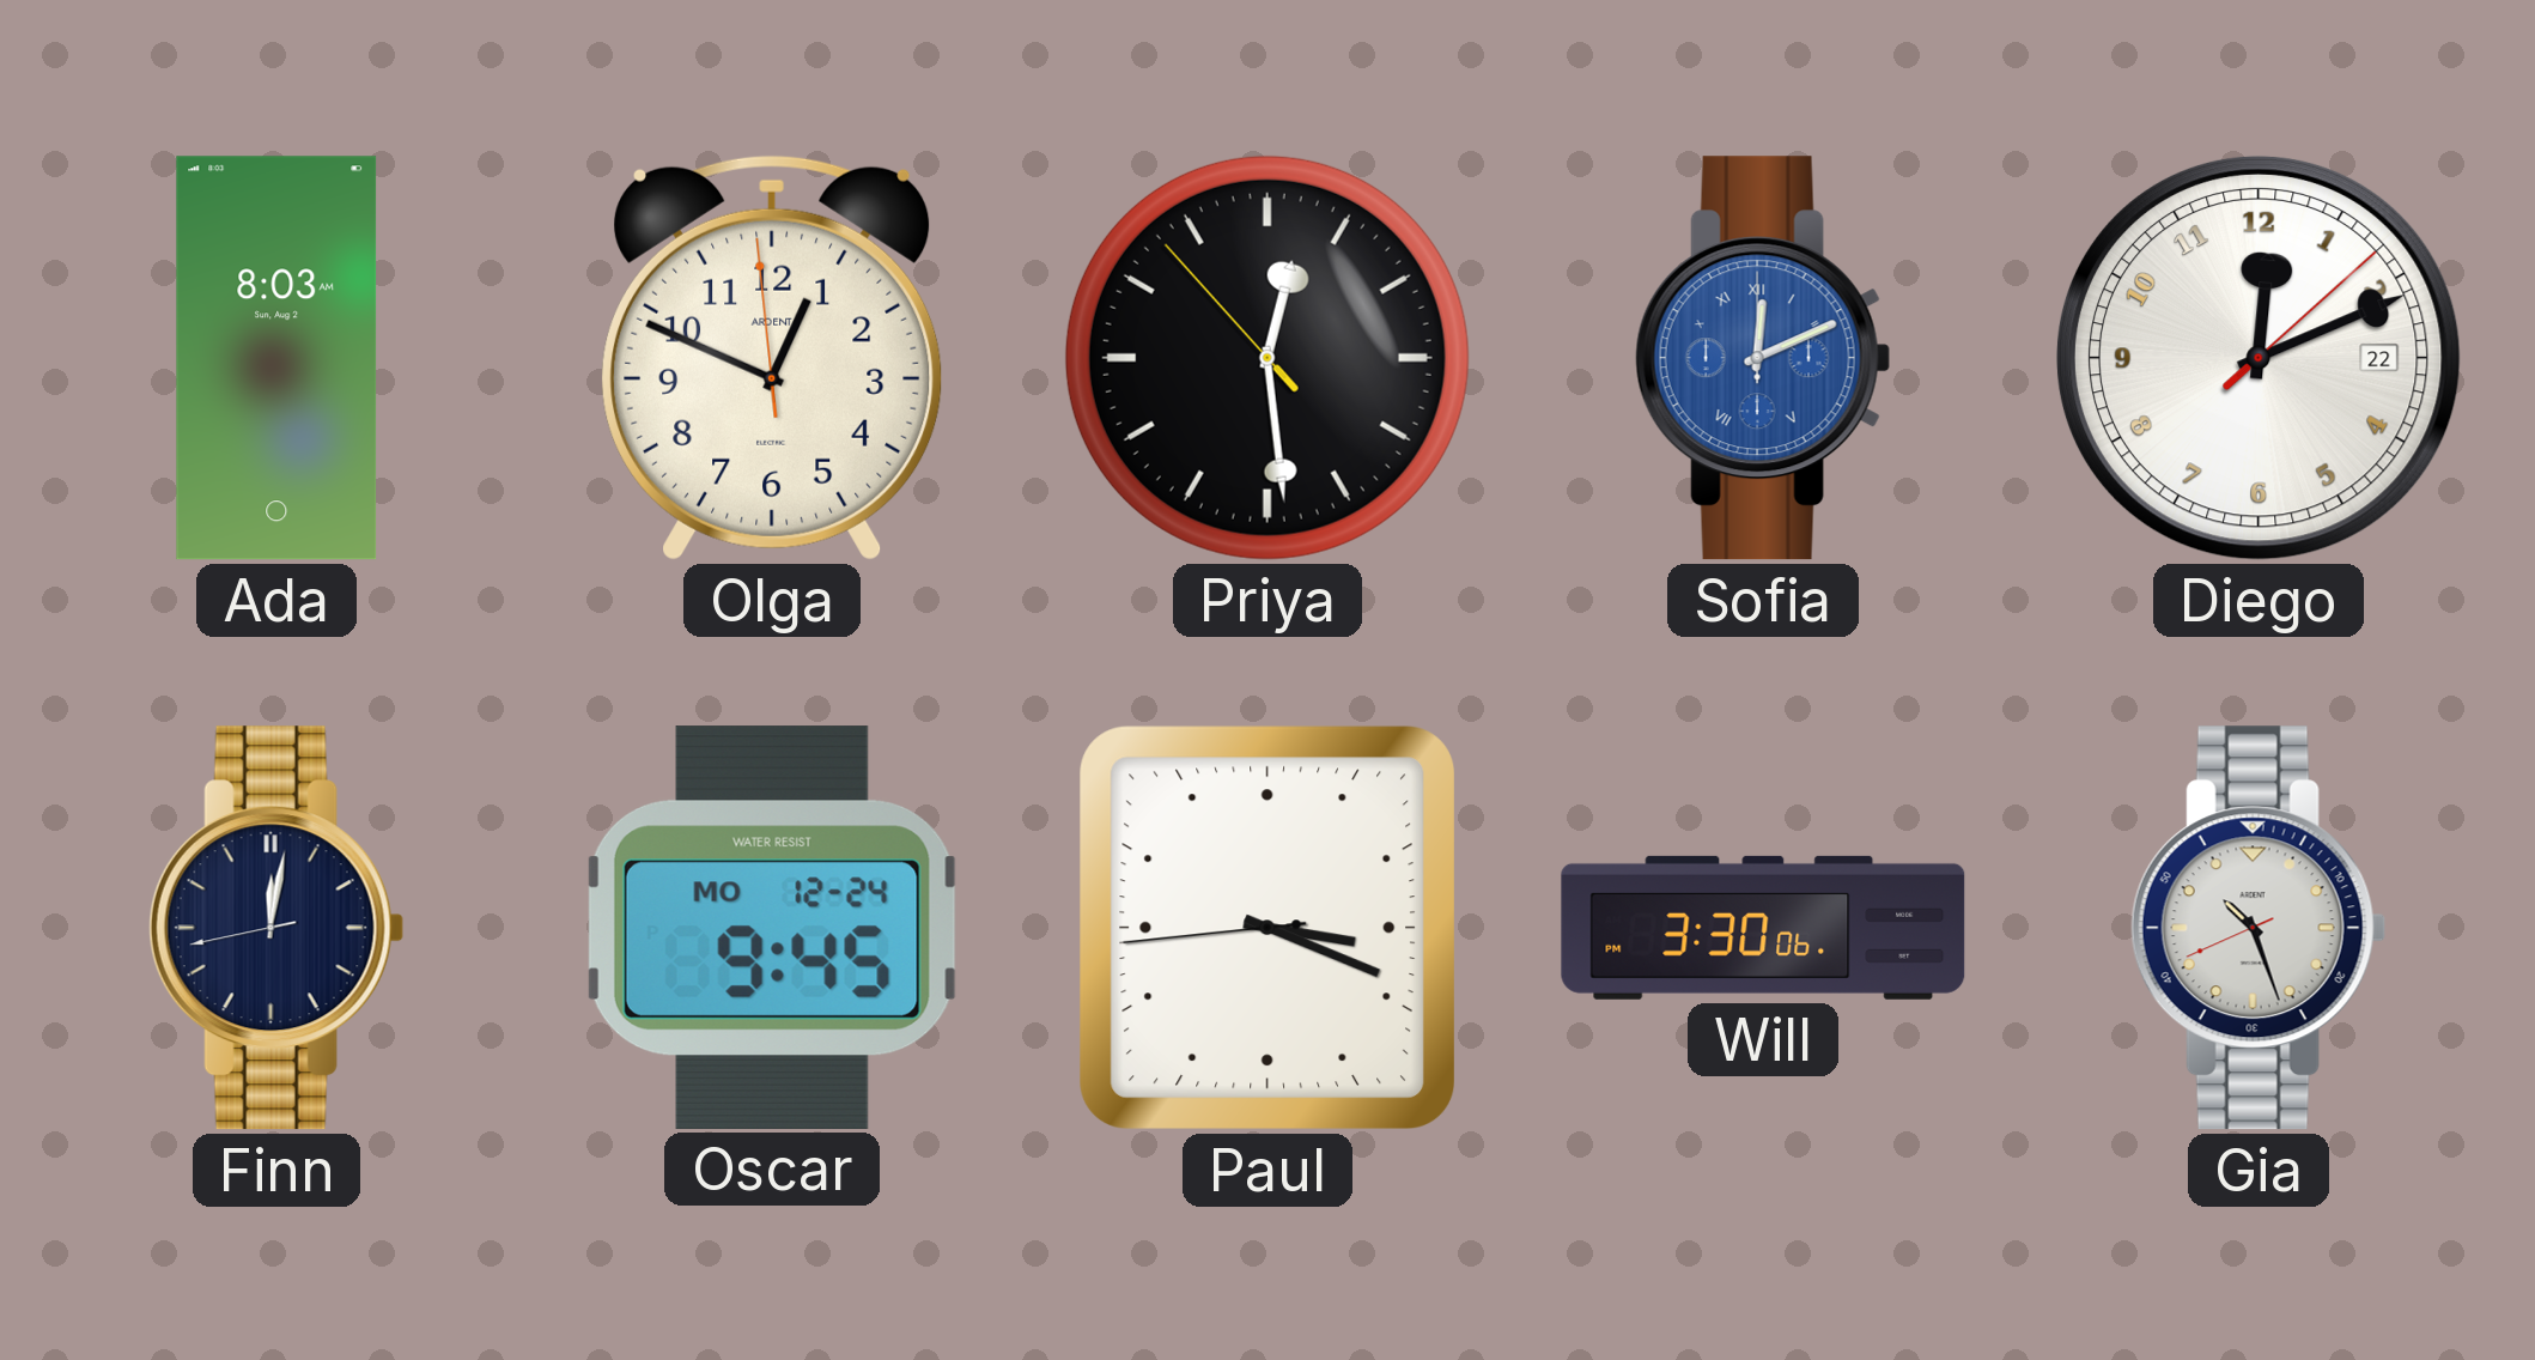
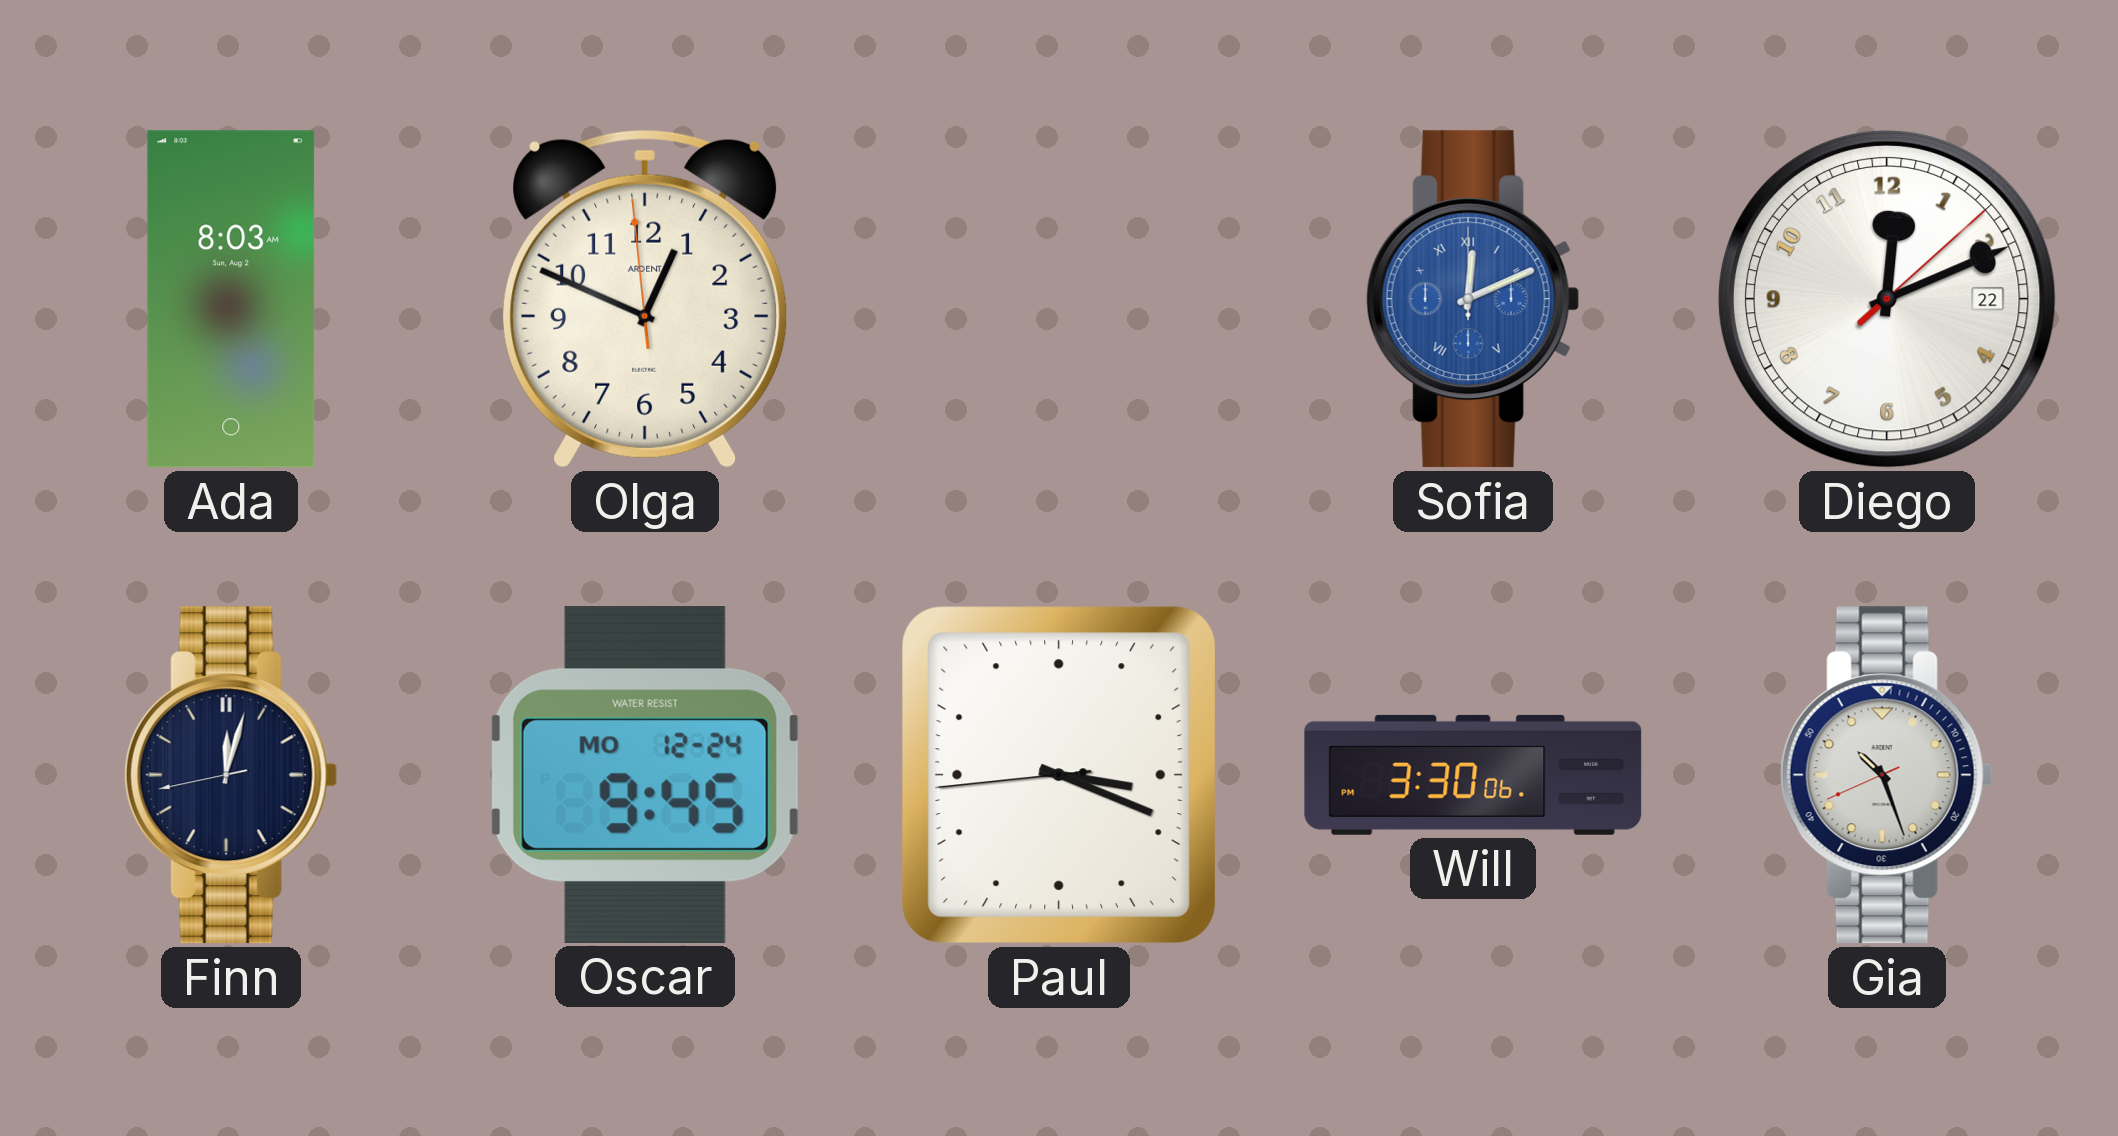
Priya: 12:28 -> none
Finn: 12:01 -> 12:02
